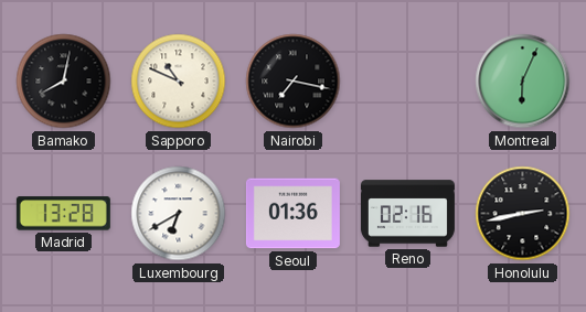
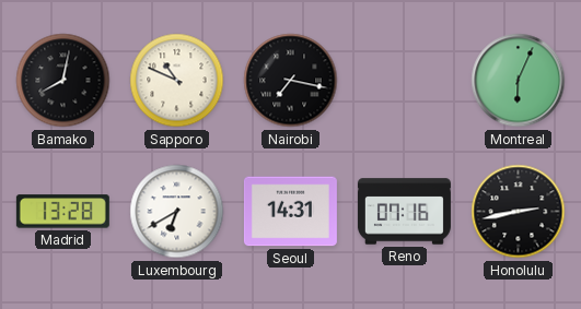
Seoul: 01:36 -> 14:31
Reno: 02:16 -> 07:16
